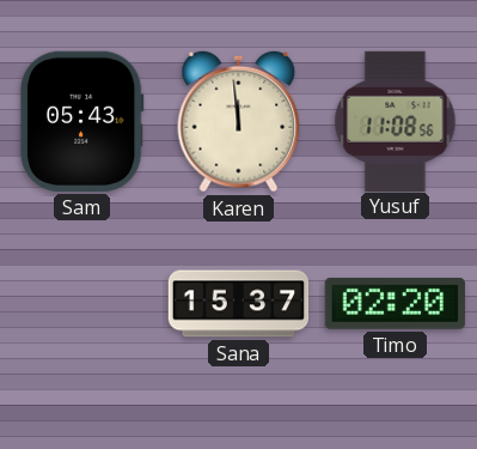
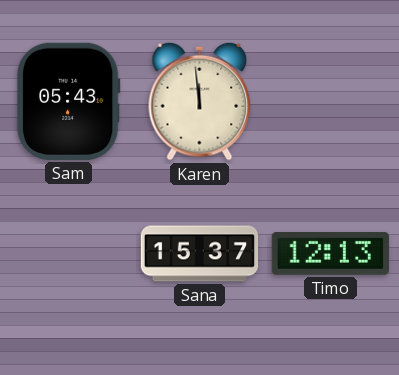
Yusuf: 11:08 -> none
Timo: 02:20 -> 12:13
